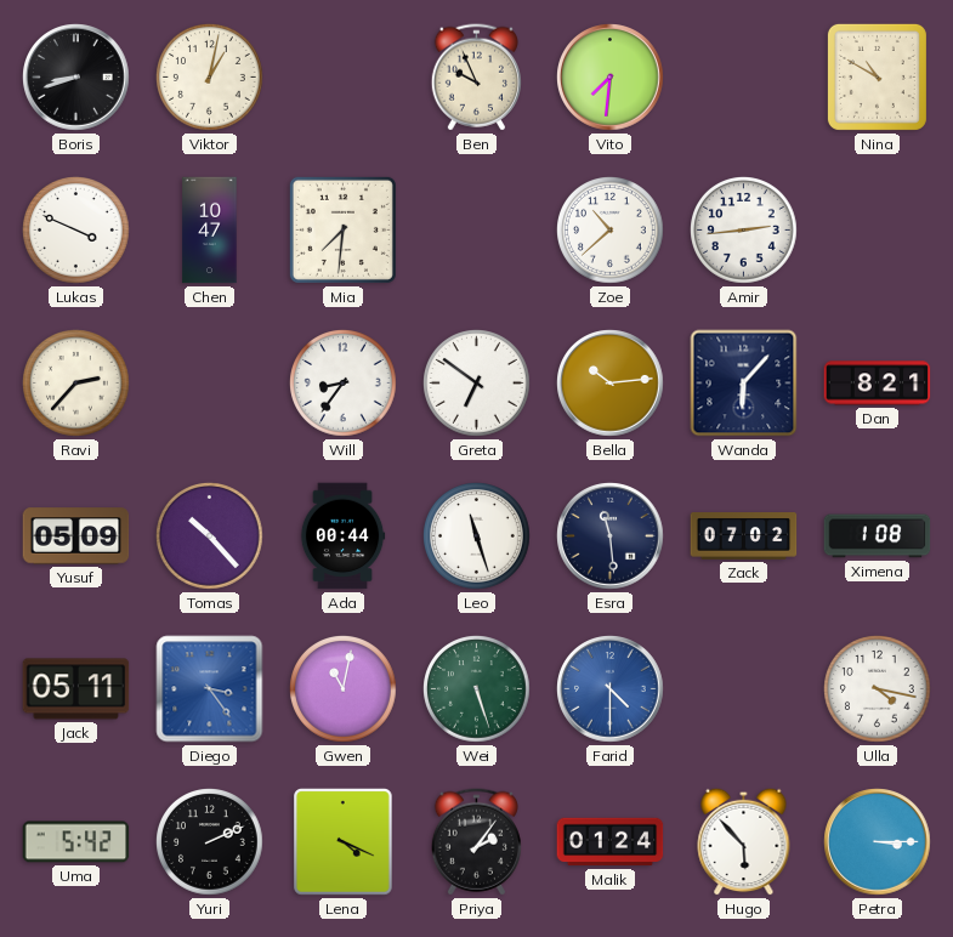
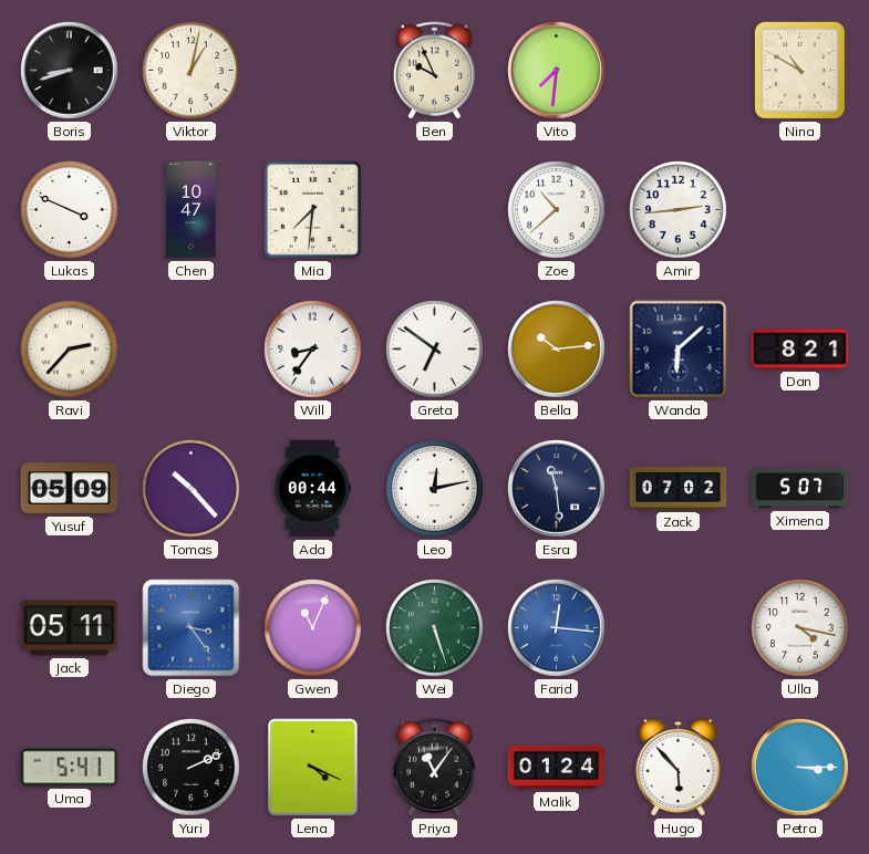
Wanda: 6:07 -> 6:08
Leo: 11:27 -> 12:13
Ximena: 1:08 -> 5:07
Gwen: 11:02 -> 11:04
Farid: 4:30 -> 12:16
Uma: 5:42 -> 5:41
Priya: 2:06 -> 11:06
